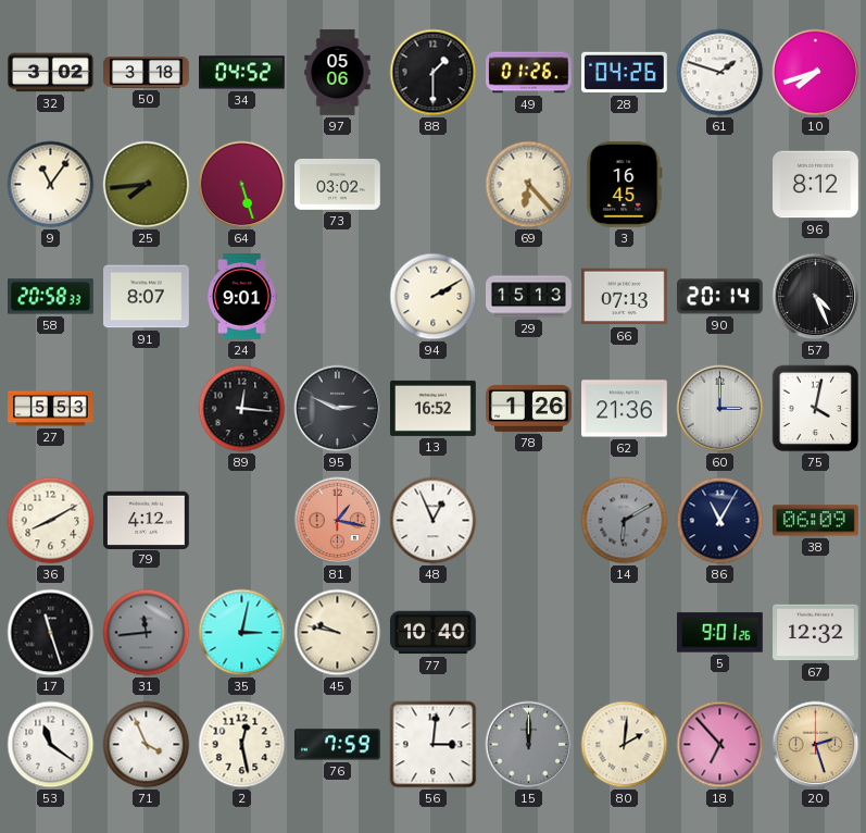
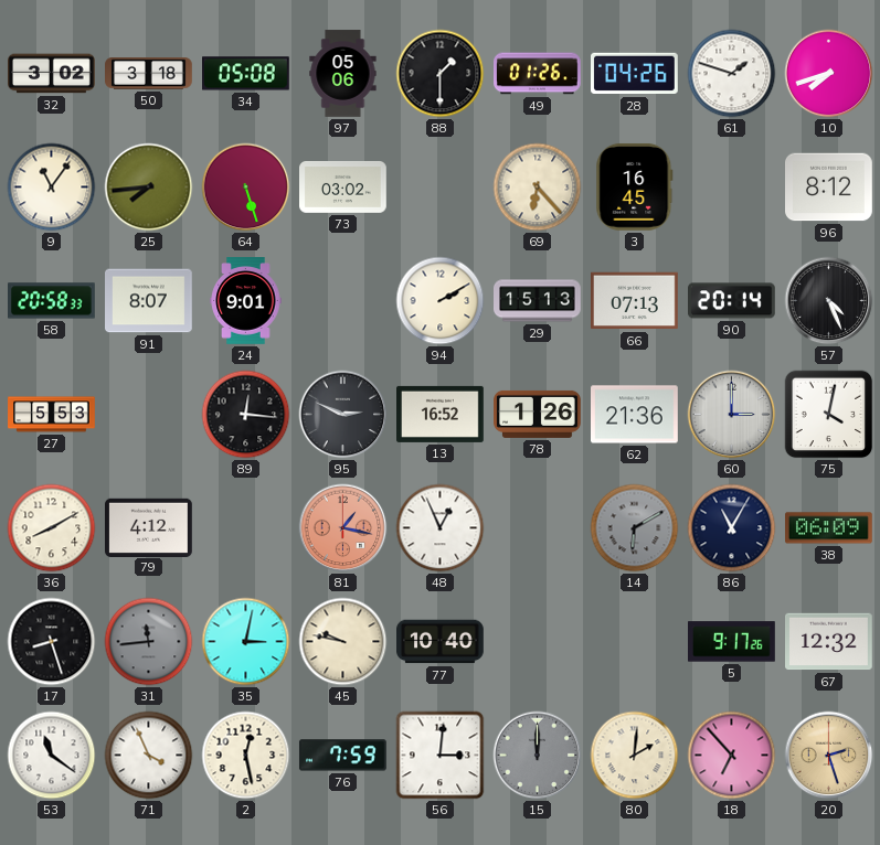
34: 04:52 -> 05:08
17: 11:27 -> 8:27
5: 9:01 -> 9:17
